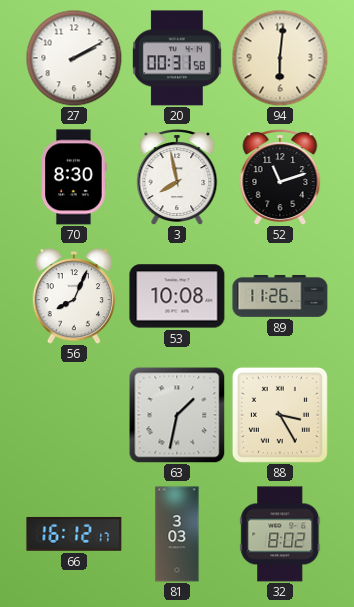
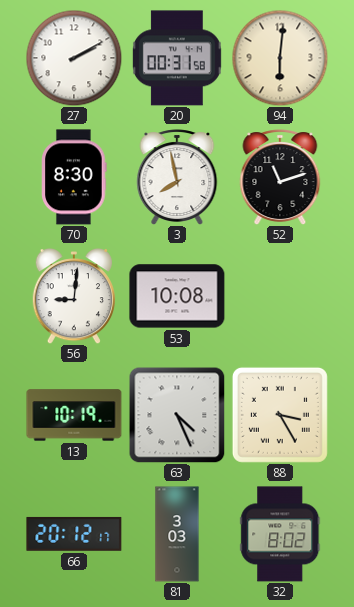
56: 8:04 -> 9:01
89: 11:26 -> none
13: none -> 10:19
63: 1:32 -> 4:26
66: 16:12 -> 20:12
